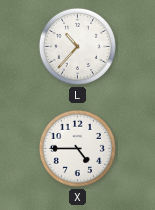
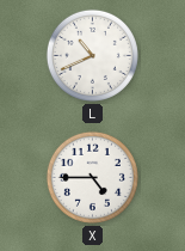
L: 10:37 -> 10:41
